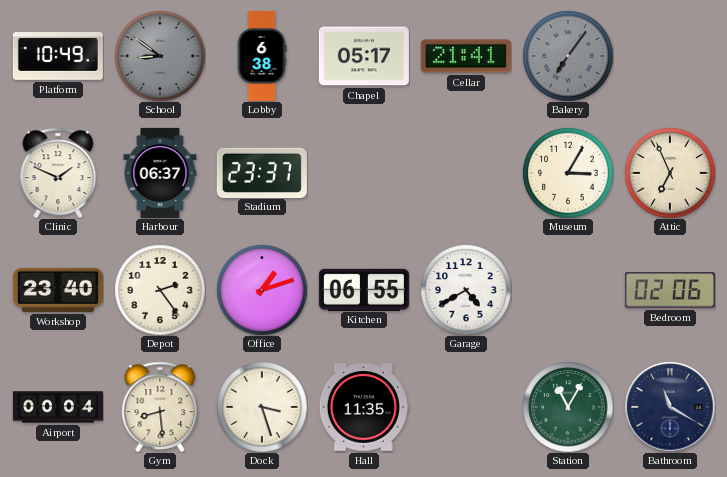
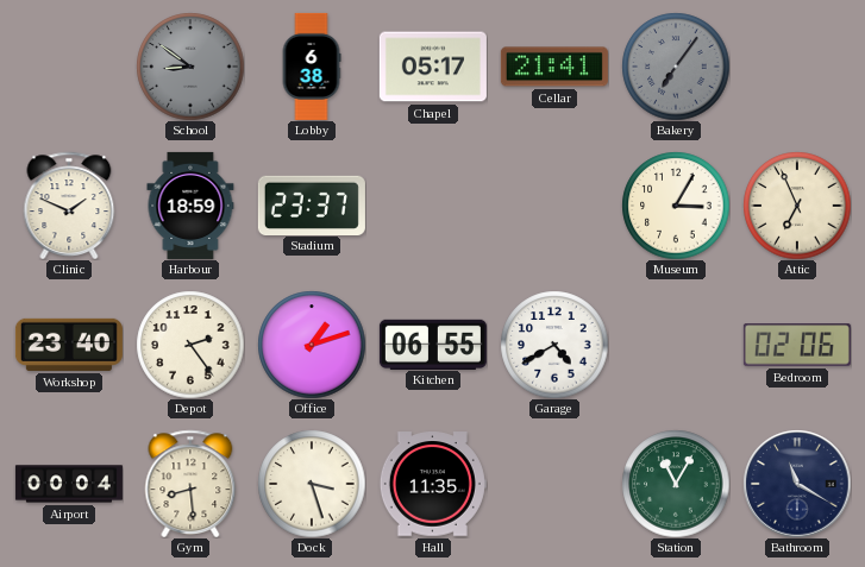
Platform: 10:49 -> none
Harbour: 06:37 -> 18:59
